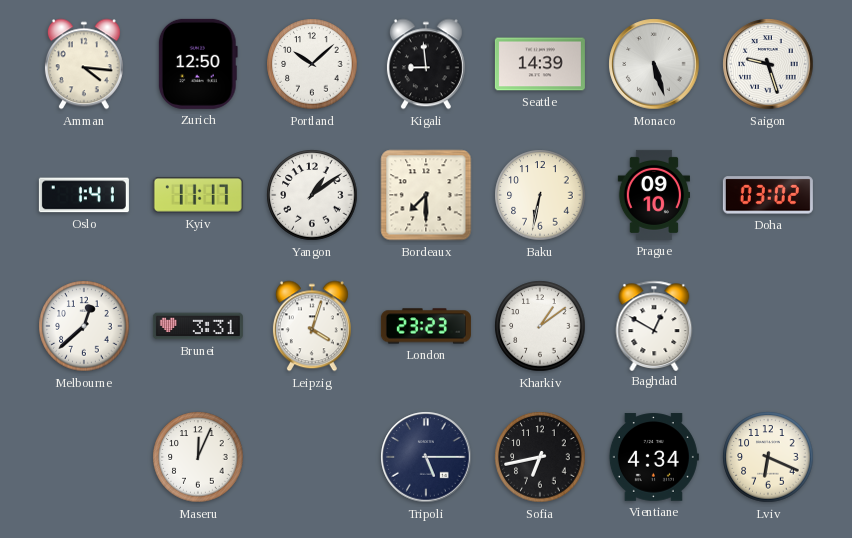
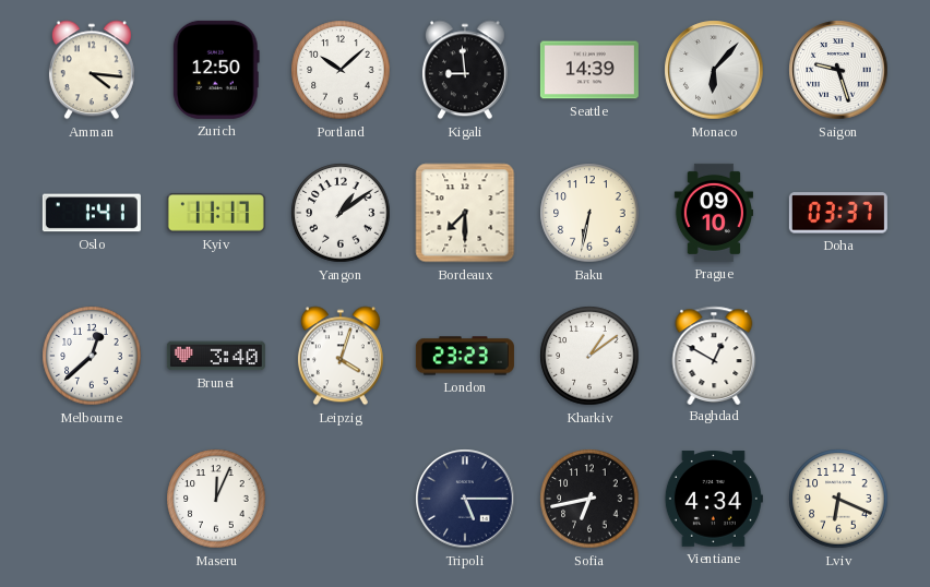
Monaco: 5:27 -> 6:07
Doha: 03:02 -> 03:37
Brunei: 3:31 -> 3:40
